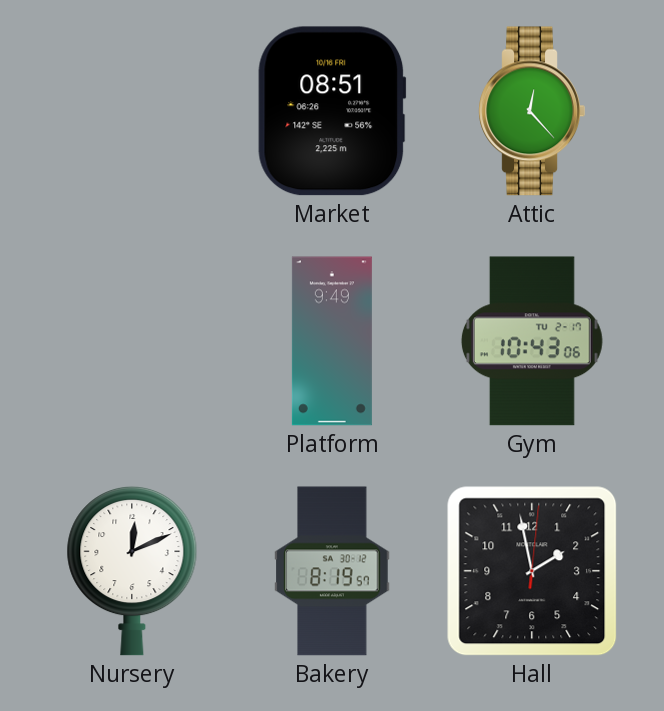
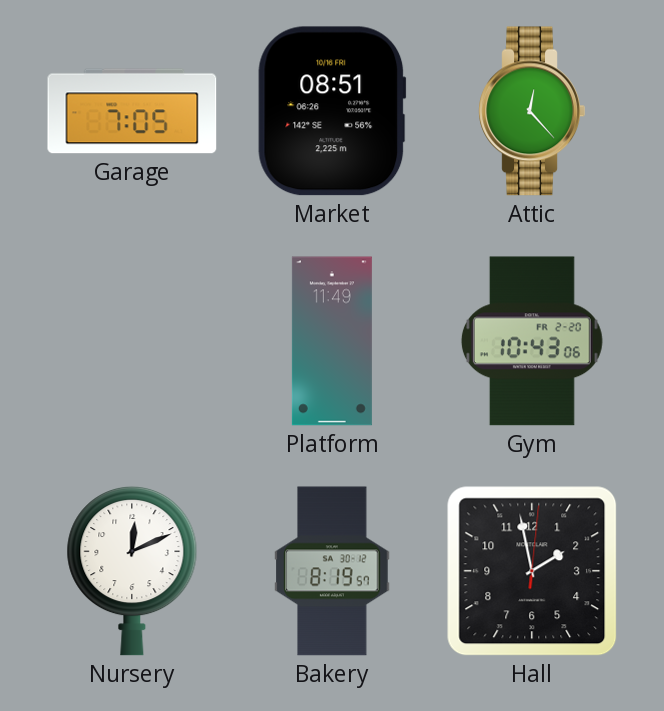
Garage: none -> 7:05
Platform: 9:49 -> 11:49
Gym date: TU 2-17 -> FR 2-20
